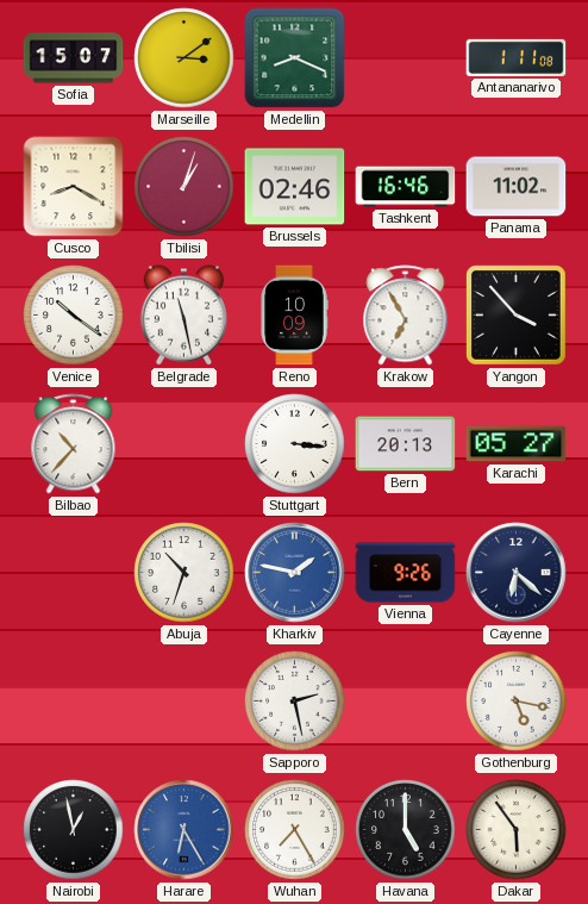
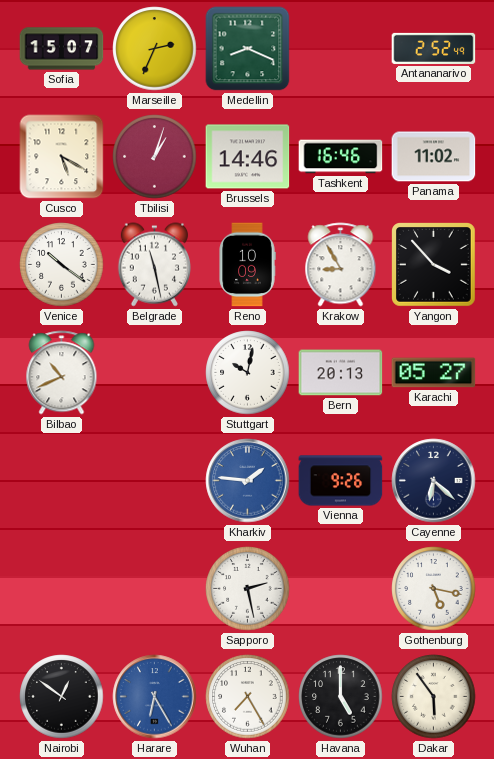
Marseille: 3:09 -> 2:34
Antananarivo: 1:11 -> 2:52
Cusco: 8:20 -> 5:20
Brussels: 02:46 -> 14:46
Krakow: 6:55 -> 8:55
Bilbao: 10:37 -> 10:41
Stuttgart: 3:16 -> 10:02
Abuja: 10:33 -> none
Kharkiv: 1:47 -> 1:46
Nairobi: 12:58 -> 12:51
